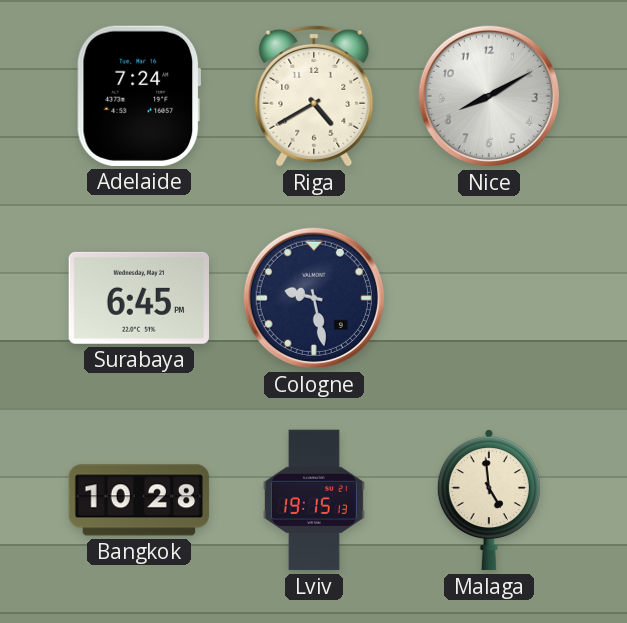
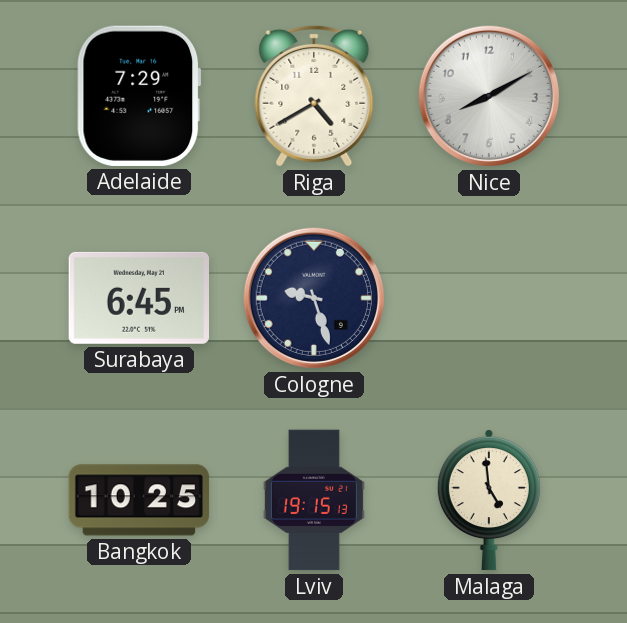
Adelaide: 7:24 -> 7:29
Cologne: 9:28 -> 9:27
Bangkok: 10:28 -> 10:25
